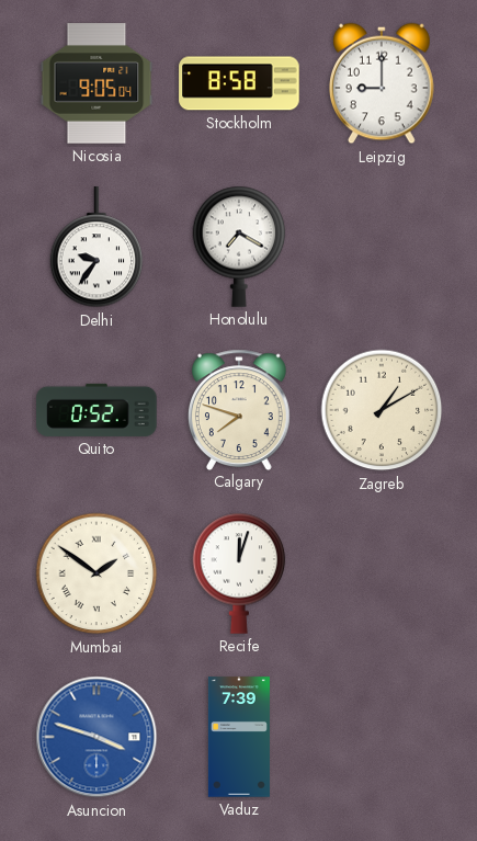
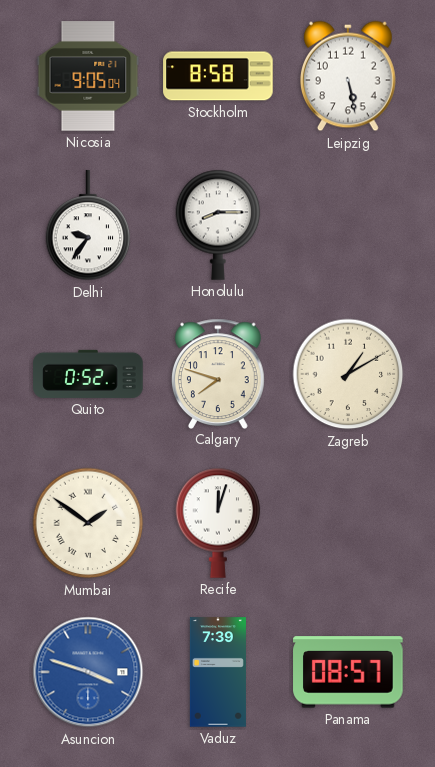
Leipzig: 9:00 -> 5:28
Honolulu: 7:20 -> 8:15
Panama: none -> 08:57
